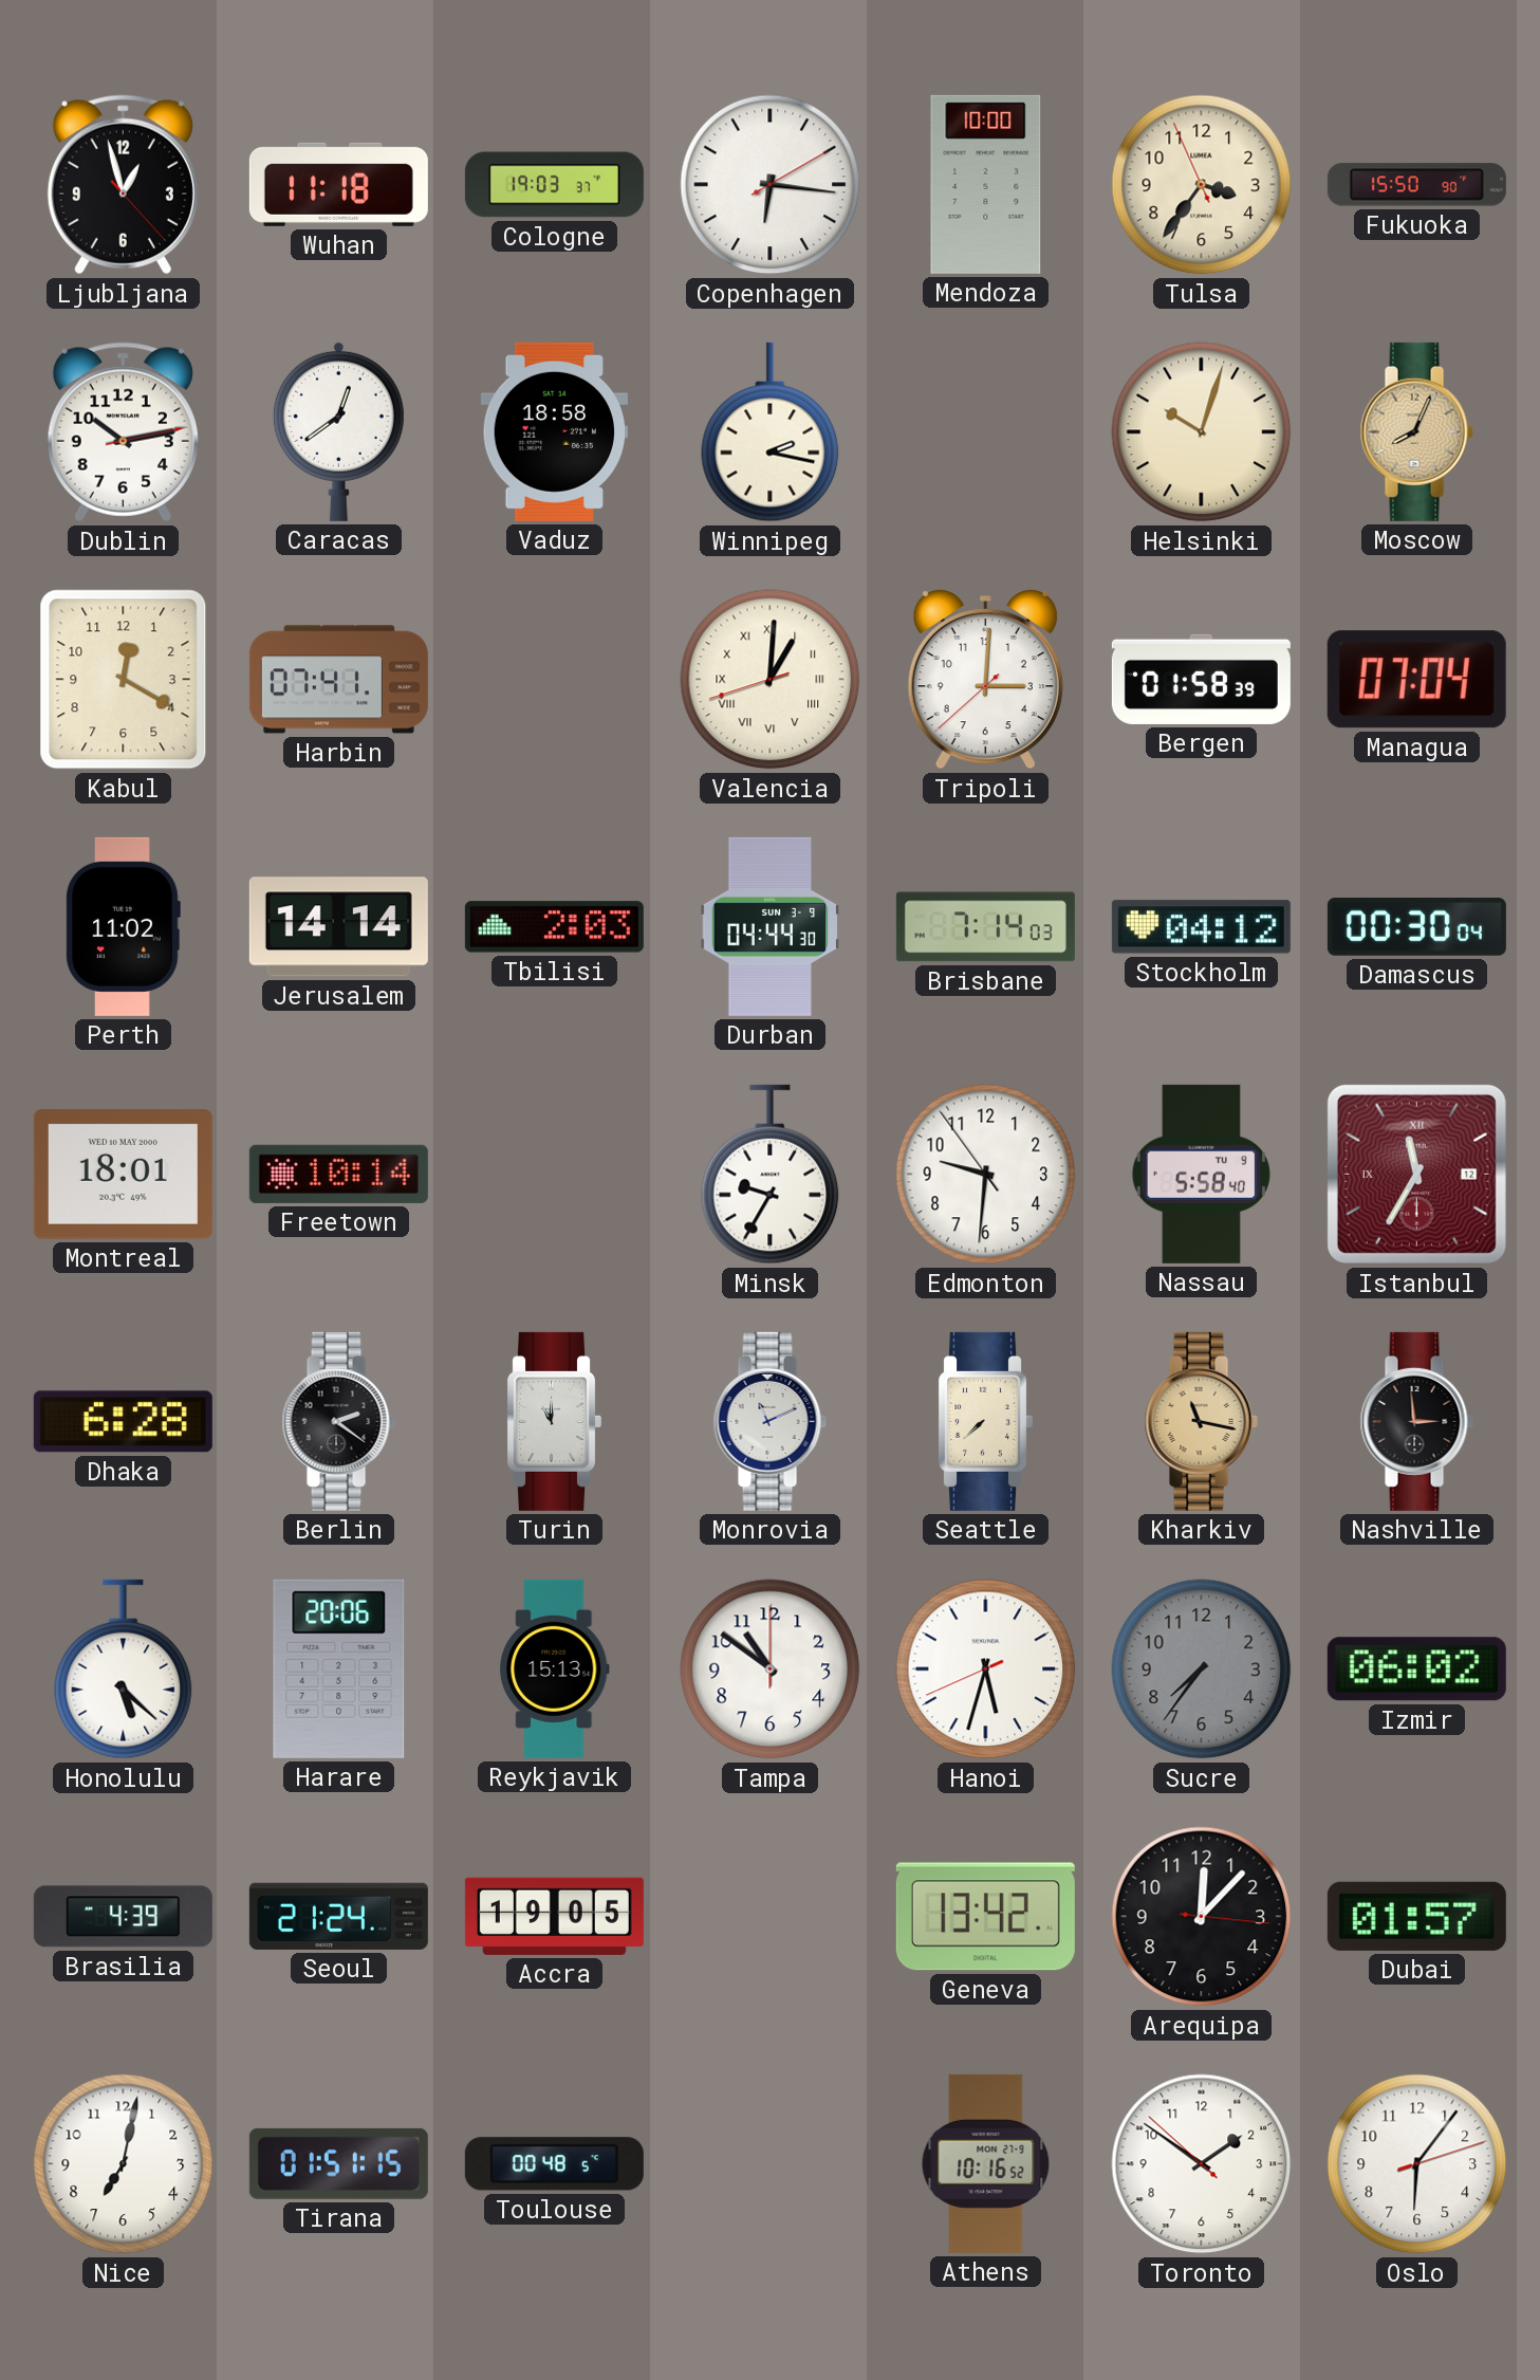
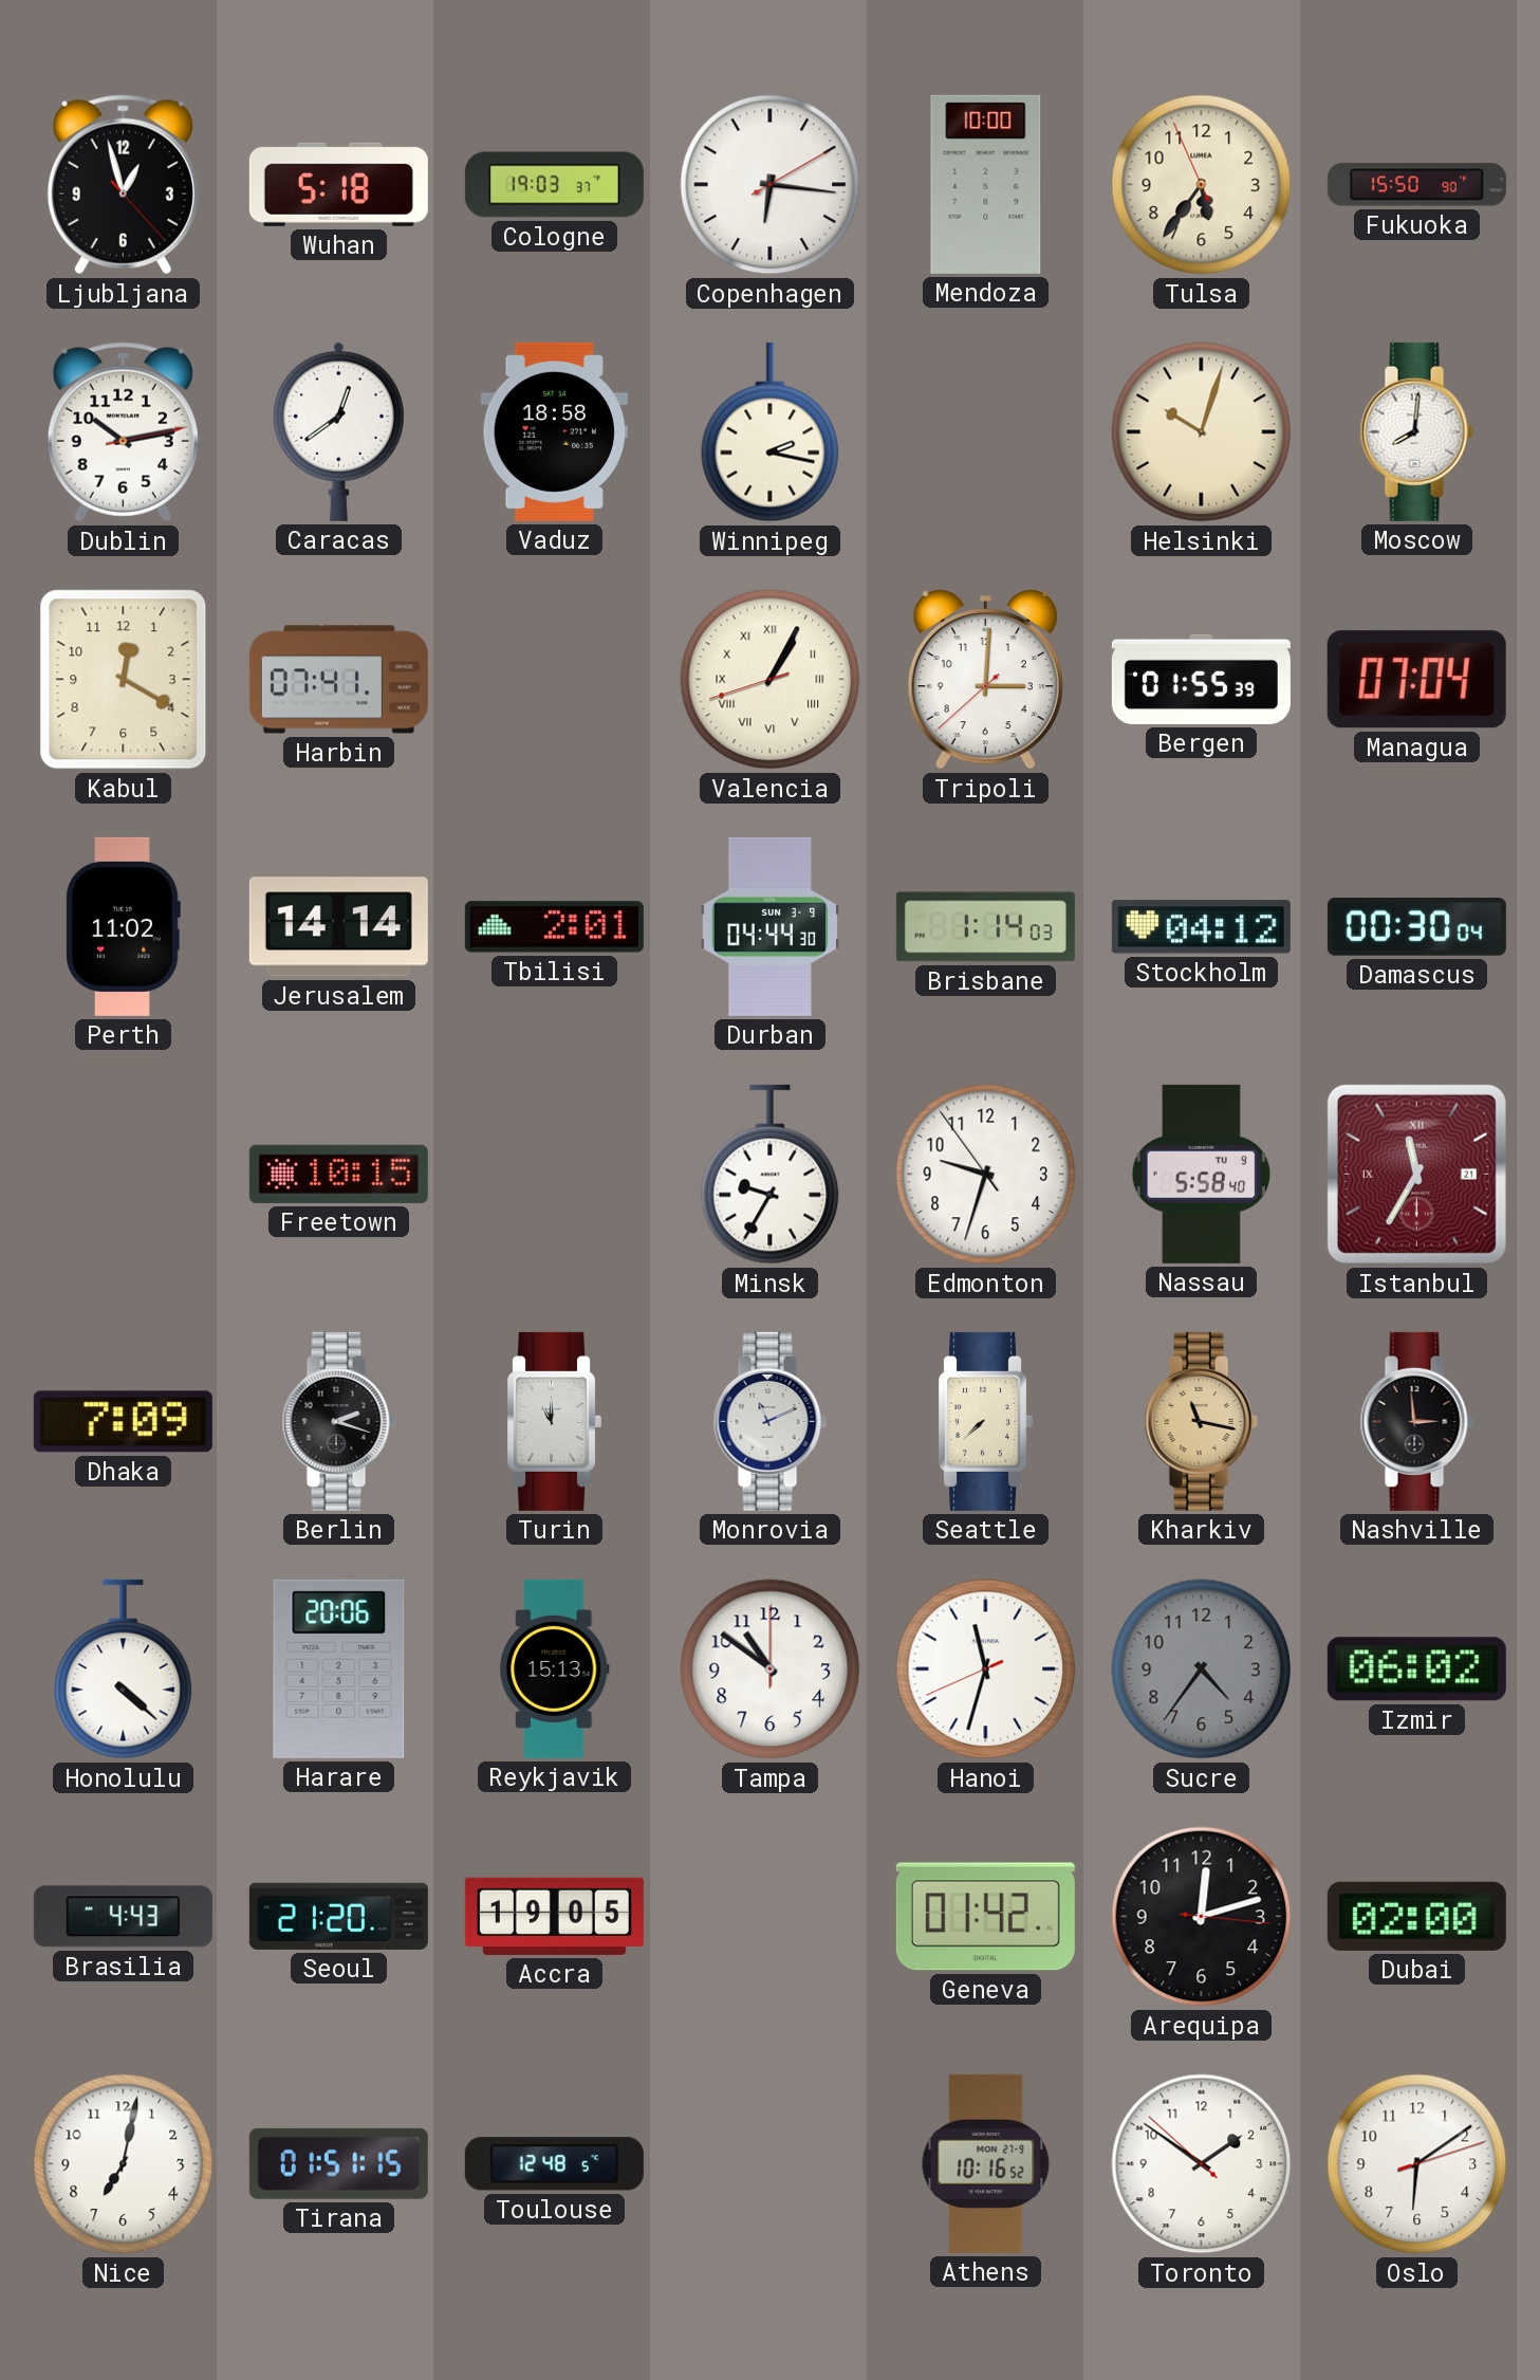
Wuhan: 11:18 -> 5:18
Tulsa: 3:35 -> 5:35
Moscow: 8:04 -> 8:01
Moscow dial: champagne -> white
Valencia: 1:00 -> 1:04
Bergen: 01:58 -> 01:55
Tbilisi: 2:03 -> 2:01
Brisbane: 7:14 -> 1:14
Montreal: 18:01 -> none
Freetown: 10:14 -> 10:15
Edmonton: 9:30 -> 9:32
Istanbul date: 12 -> 21
Dhaka: 6:28 -> 7:09
Berlin: 2:21 -> 2:18
Honolulu: 5:22 -> 4:22
Hanoi: 5:32 -> 11:32
Sucre: 7:36 -> 4:36
Brasilia: 4:39 -> 4:43
Seoul: 21:24 -> 21:20
Geneva: 13:42 -> 01:42
Arequipa: 12:07 -> 12:12
Dubai: 01:57 -> 02:00
Toulouse: 00:48 -> 12:48
Oslo: 6:06 -> 6:09
